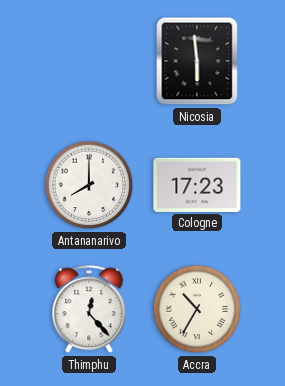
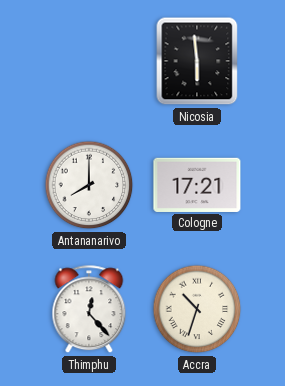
Cologne: 17:23 -> 17:21
Accra: 10:35 -> 10:33
